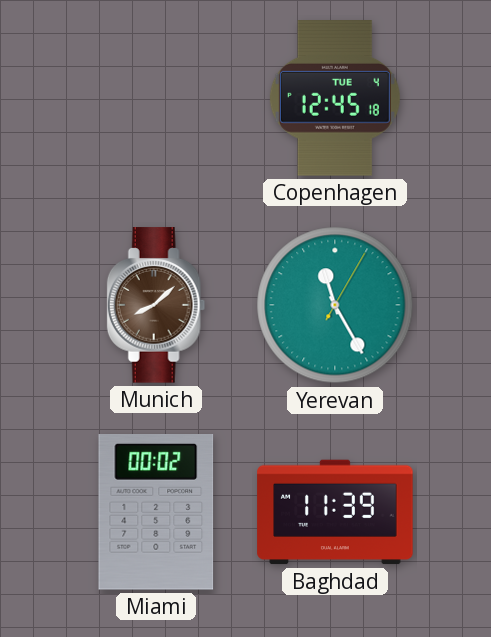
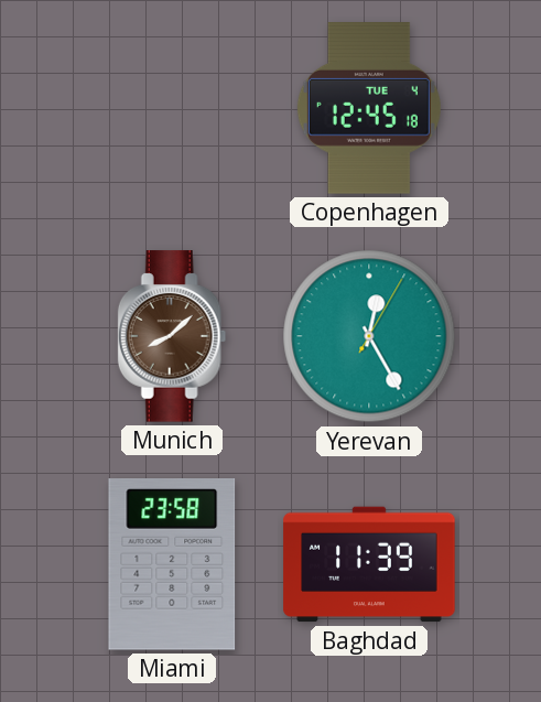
Yerevan: 11:25 -> 12:25
Miami: 00:02 -> 23:58
